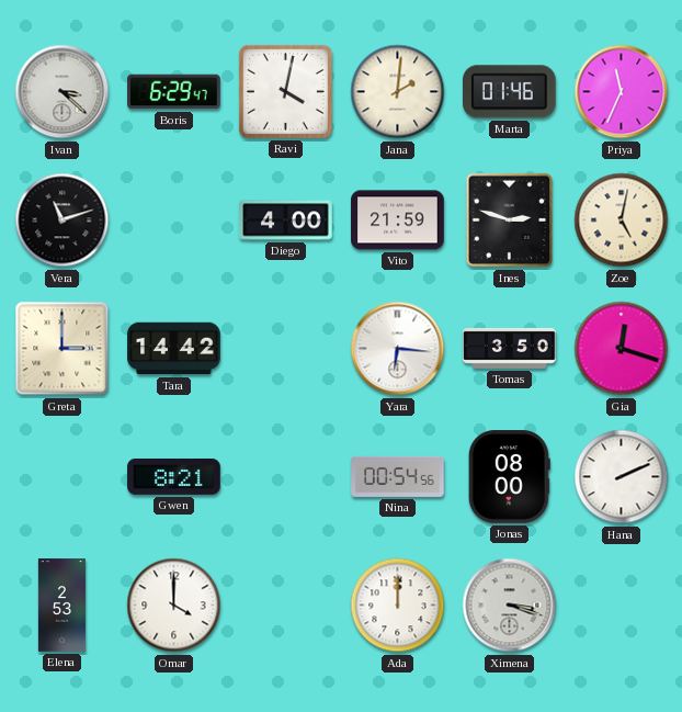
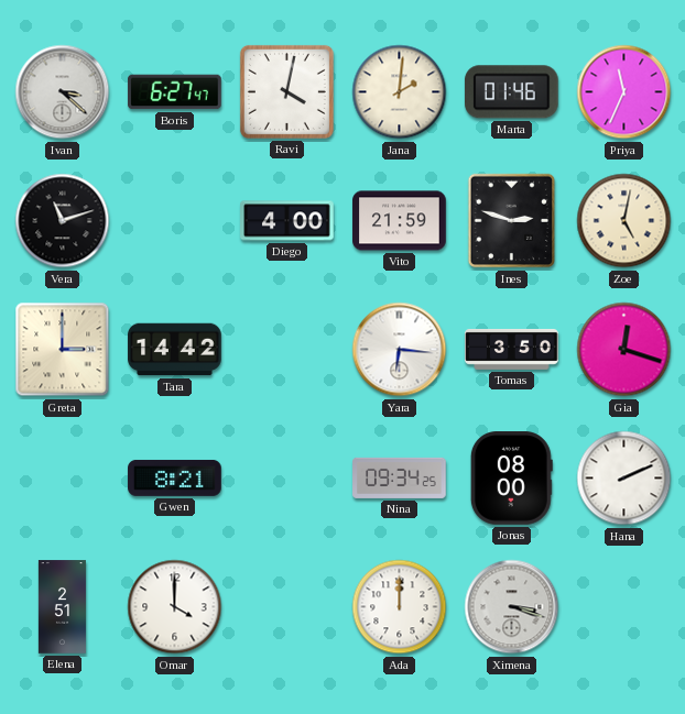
Boris: 6:29 -> 6:27
Nina: 00:54 -> 09:34
Elena: 2:53 -> 2:51
